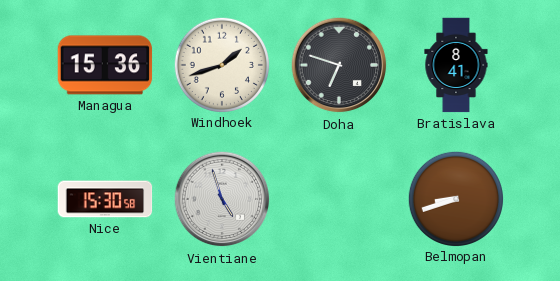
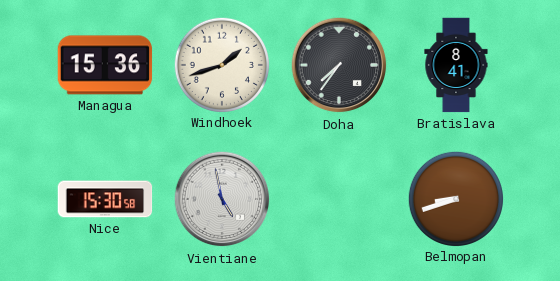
Doha: 6:48 -> 7:36
Vientiane: 4:57 -> 4:58
